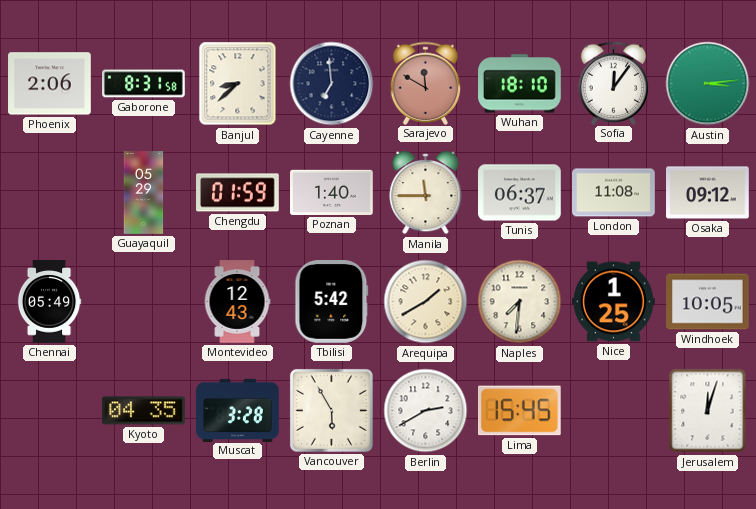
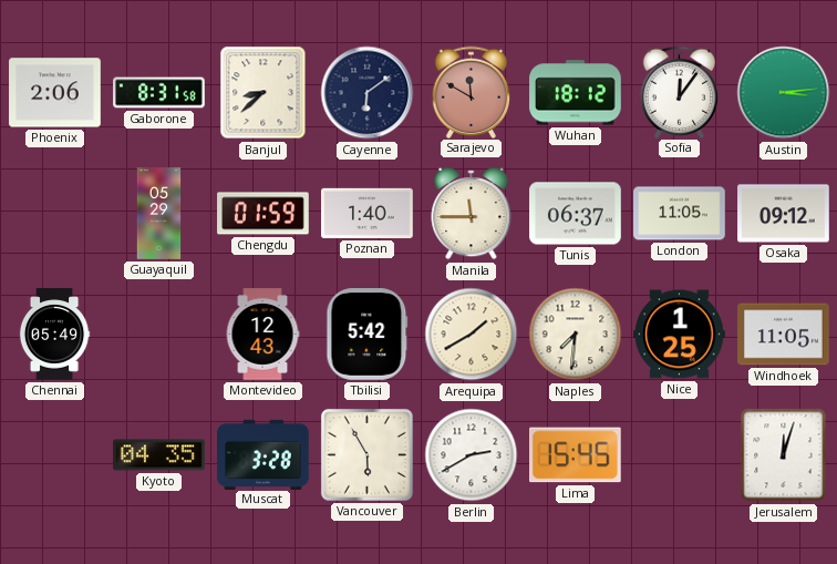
Cayenne: 6:59 -> 6:09
Wuhan: 18:10 -> 18:12
London: 11:08 -> 11:05
Windhoek: 10:05 -> 11:05
